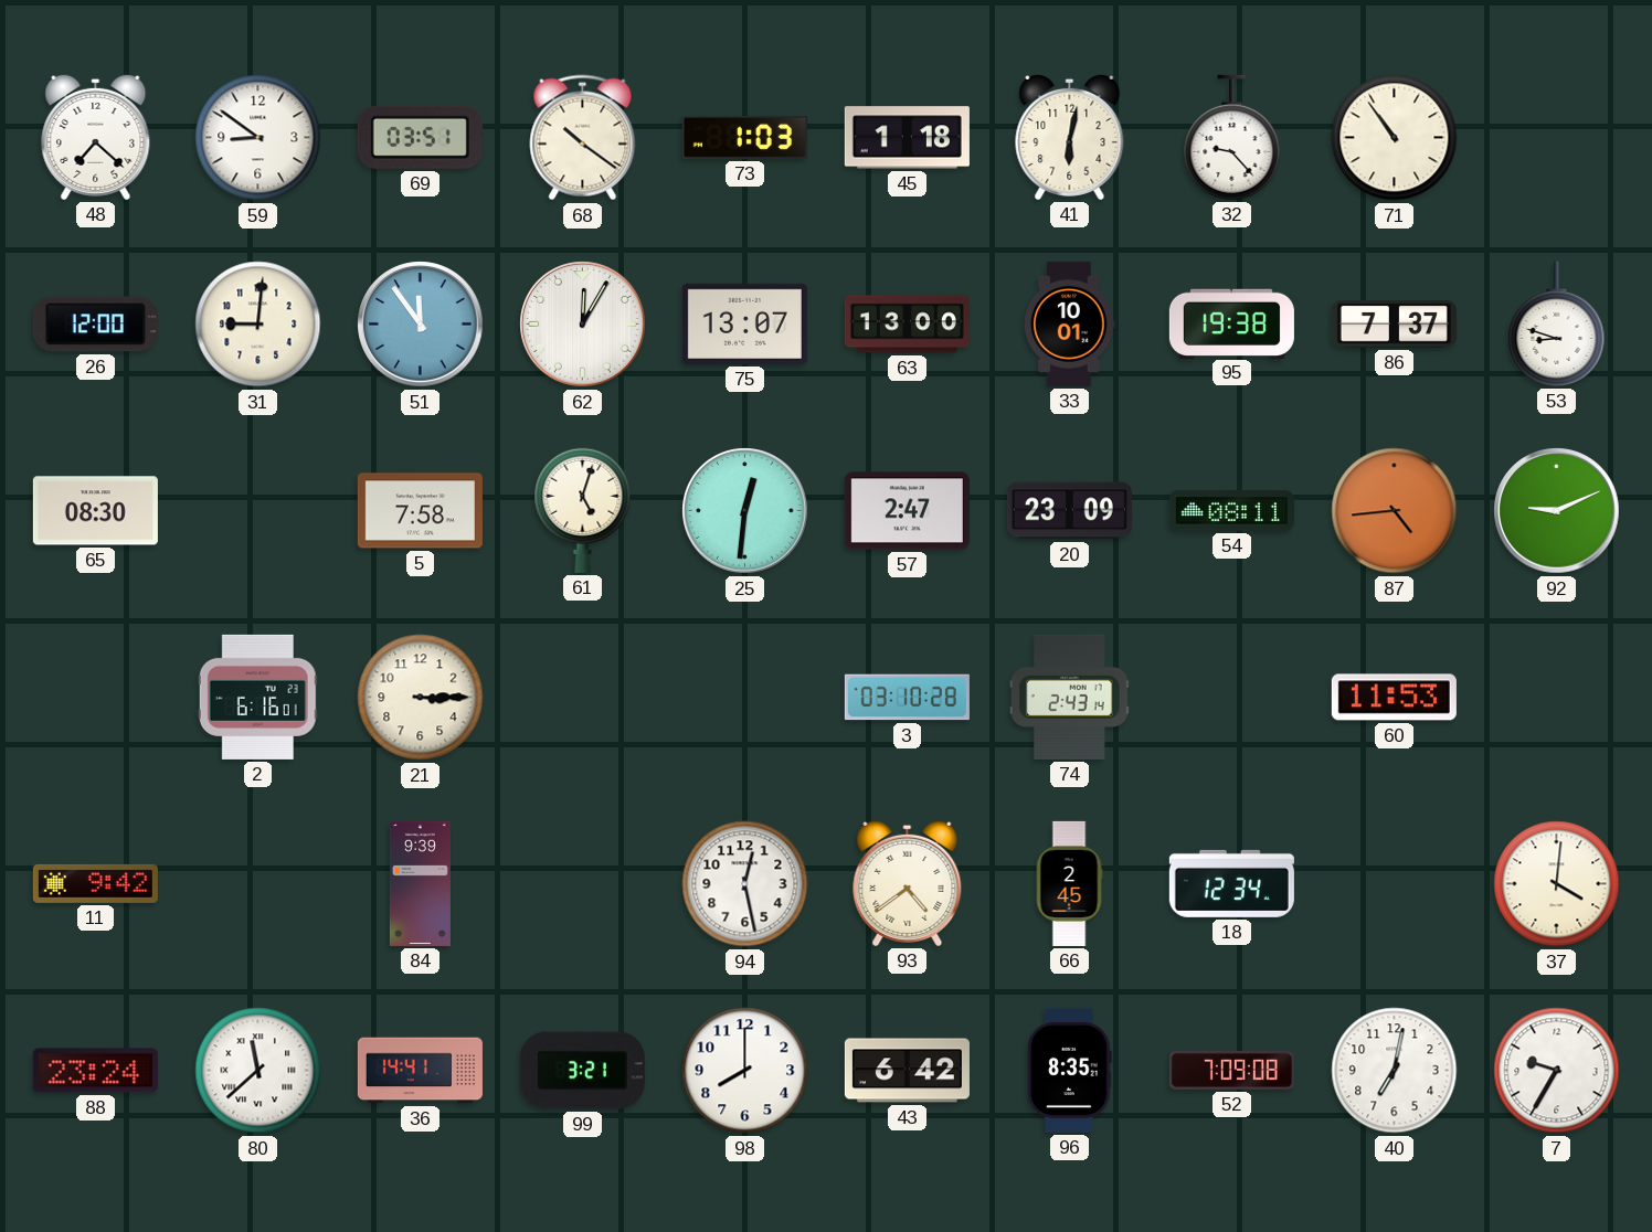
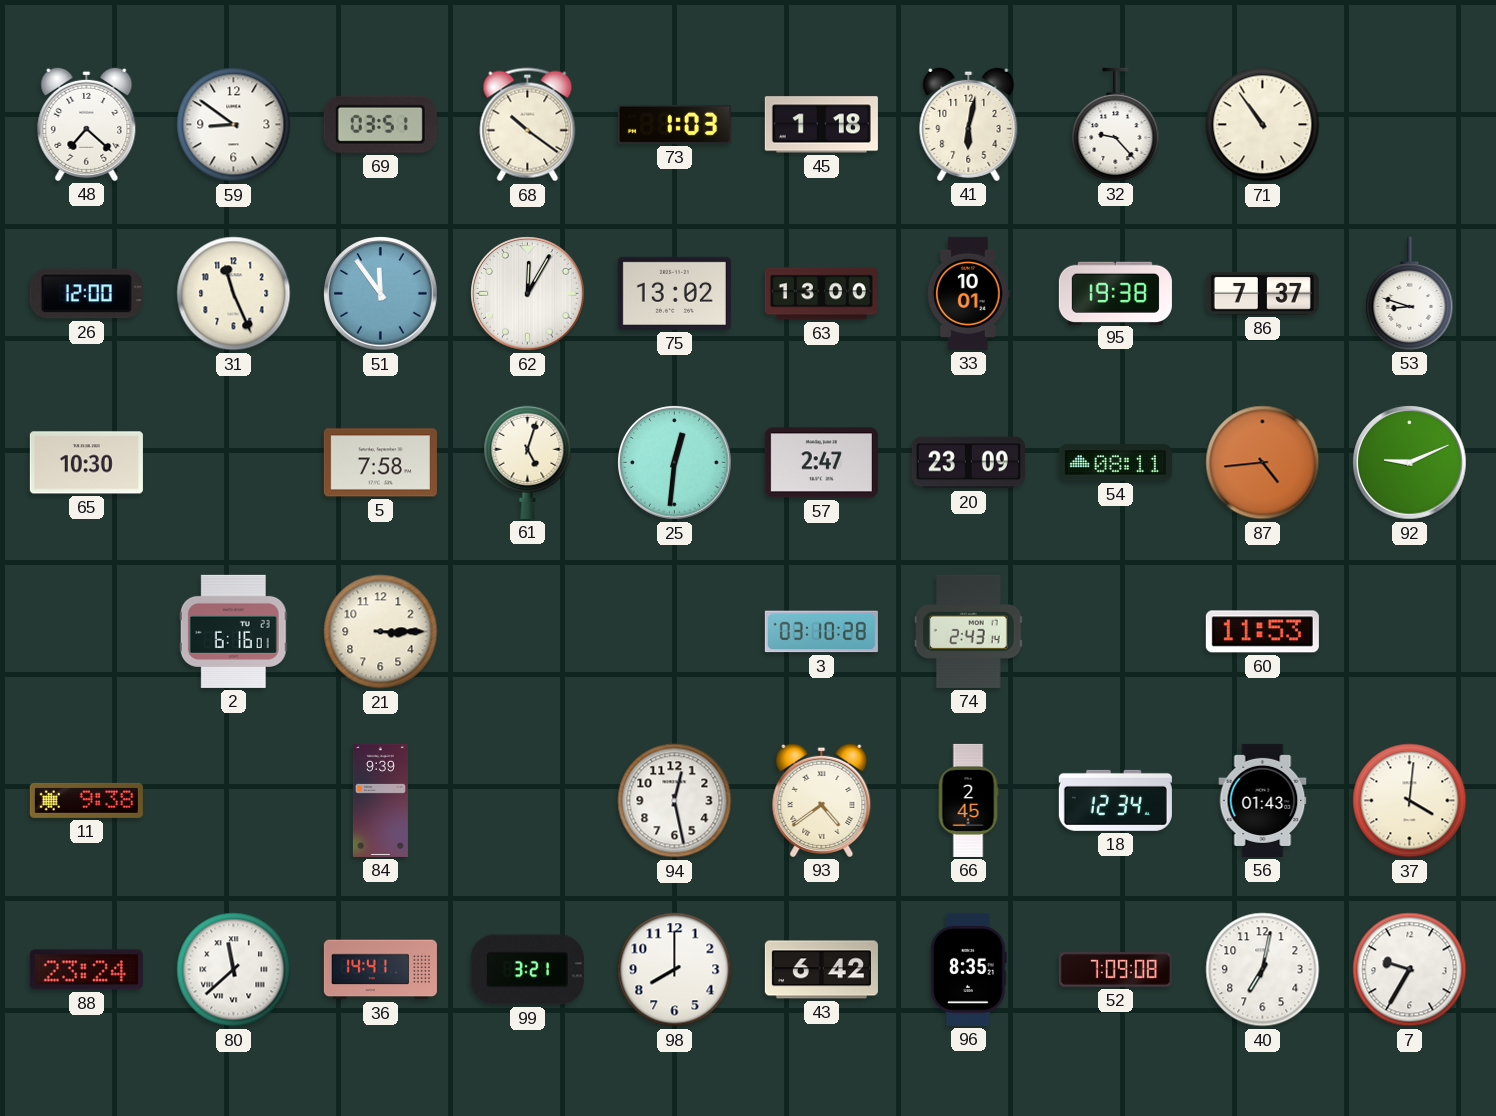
31: 9:01 -> 11:26
75: 13:07 -> 13:02
65: 08:30 -> 10:30
11: 9:42 -> 9:38
56: none -> 01:43
